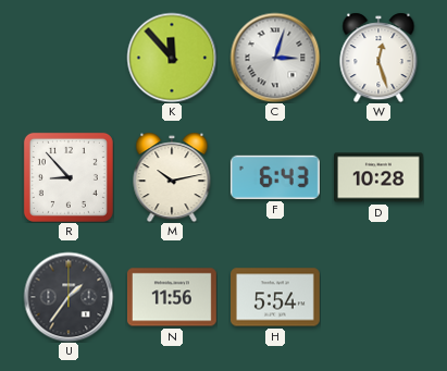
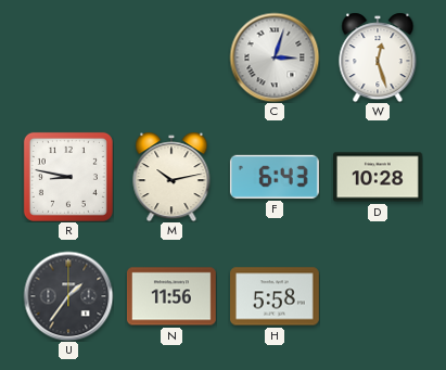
K: 11:53 -> none
R: 8:53 -> 8:47
H: 5:54 -> 5:58
